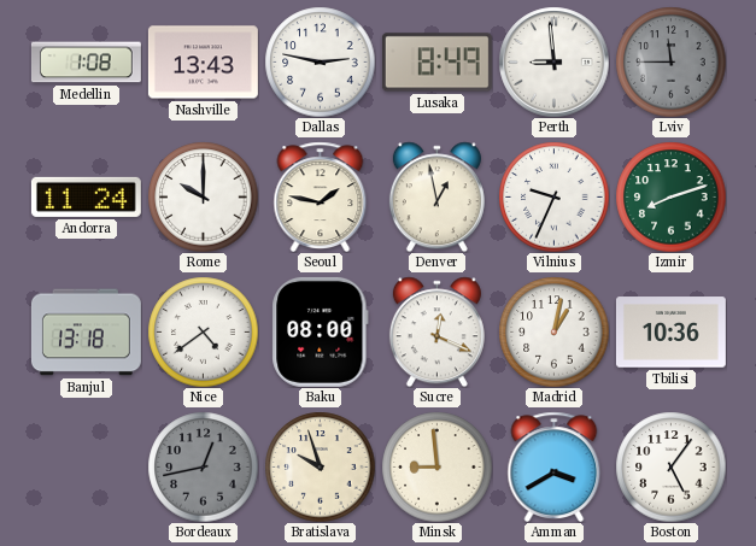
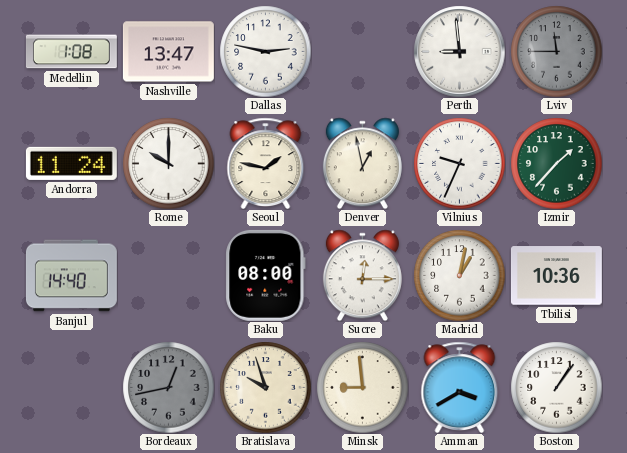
Nashville: 13:43 -> 13:47
Lusaka: 8:49 -> none
Izmir: 8:12 -> 1:37
Banjul: 13:18 -> 14:40
Nice: 4:39 -> none
Sucre: 12:19 -> 12:15
Boston: 5:06 -> 1:06
